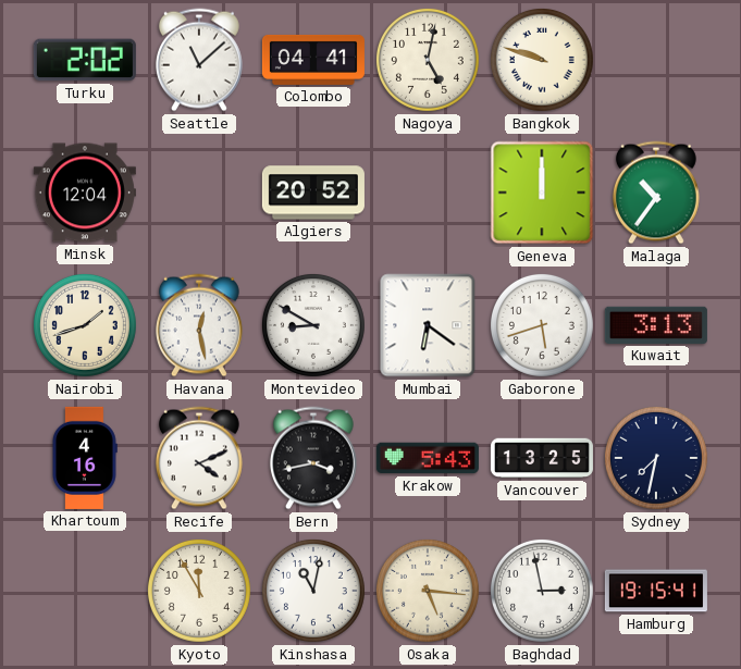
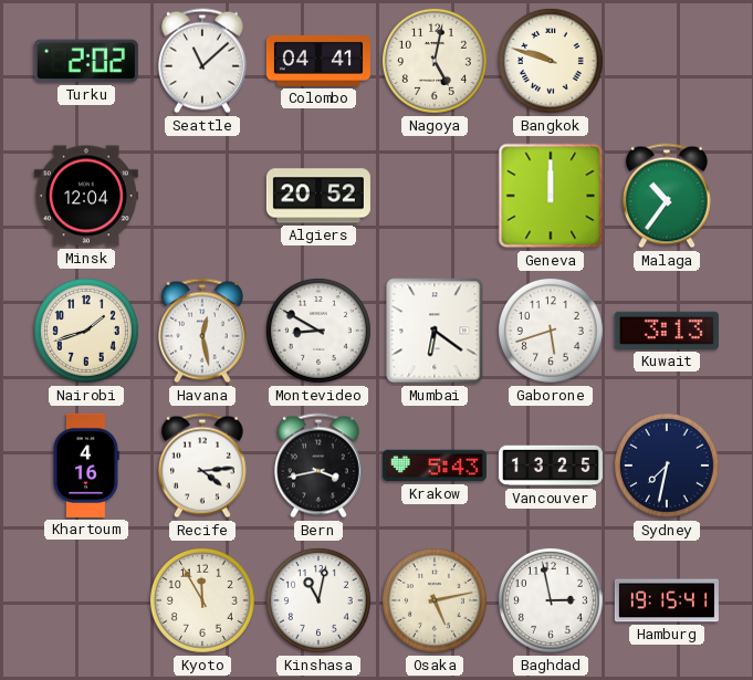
Recife: 4:11 -> 4:14
Osaka: 5:16 -> 5:13
